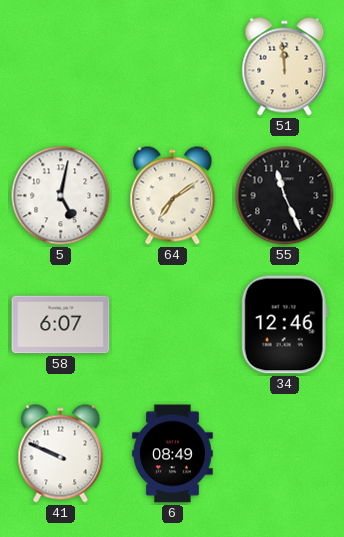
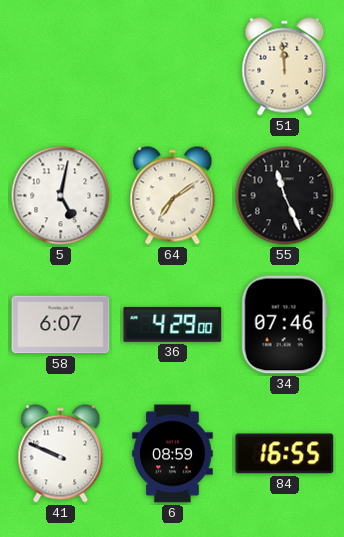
36: none -> 4:29
34: 12:46 -> 07:46
6: 08:49 -> 08:59
84: none -> 16:55
